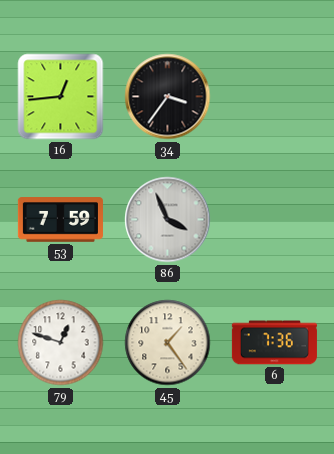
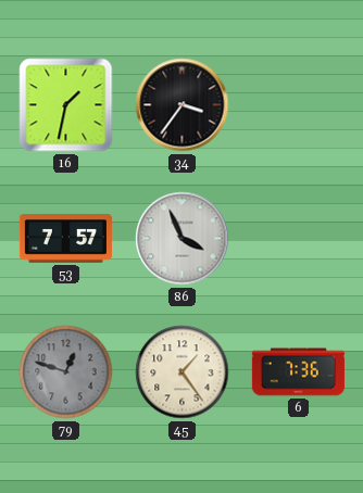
16: 12:44 -> 1:32
53: 7:59 -> 7:57
79 dial: white -> grey
